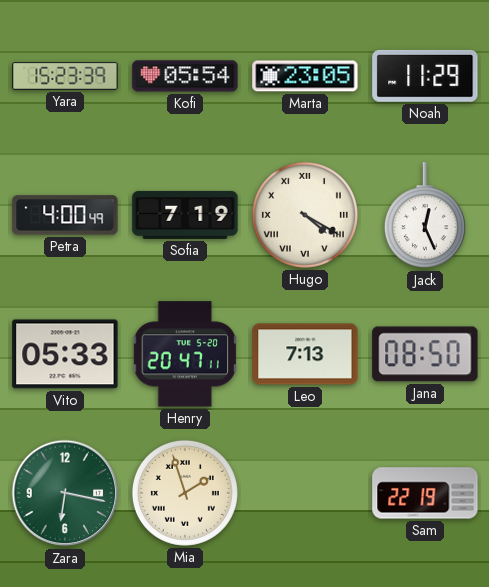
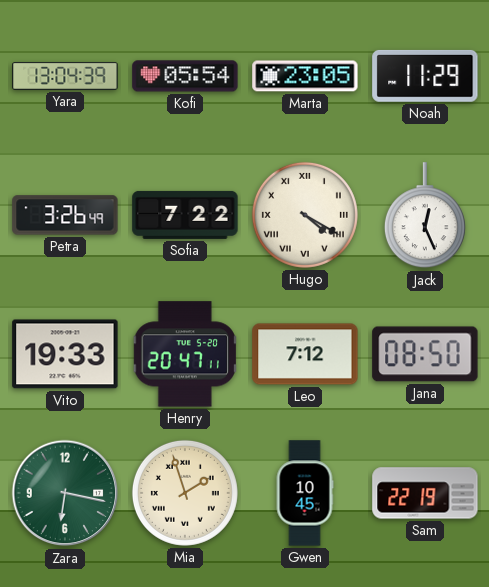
Yara: 15:23 -> 13:04
Petra: 4:00 -> 3:26
Sofia: 7:19 -> 7:22
Vito: 05:33 -> 19:33
Leo: 7:13 -> 7:12
Gwen: none -> 10:45
